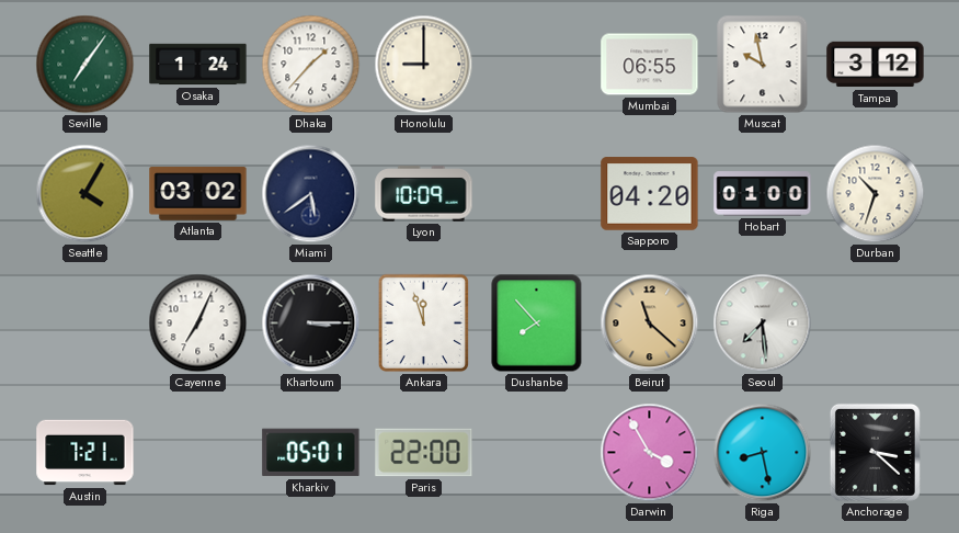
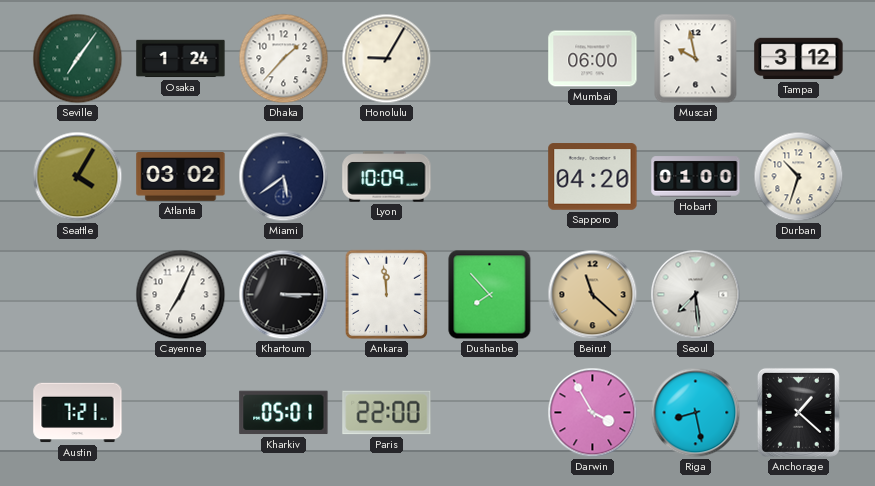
Honolulu: 9:00 -> 9:05
Mumbai: 06:55 -> 06:00
Ankara: 11:57 -> 11:59
Anchorage: 3:22 -> 1:22
